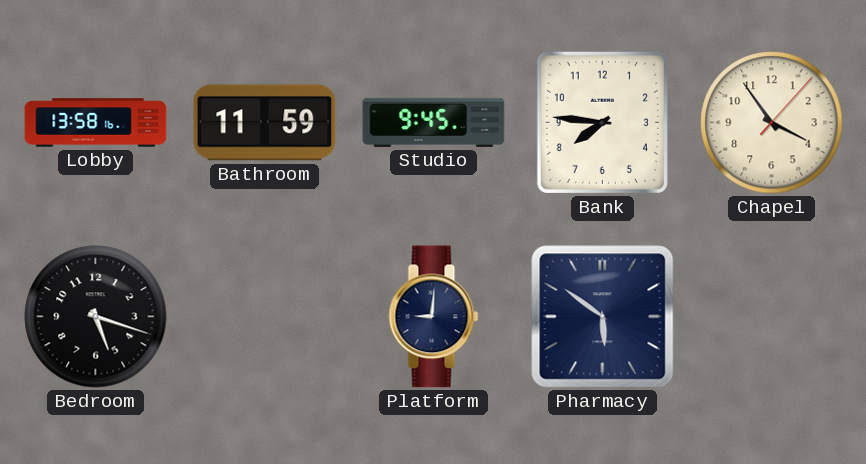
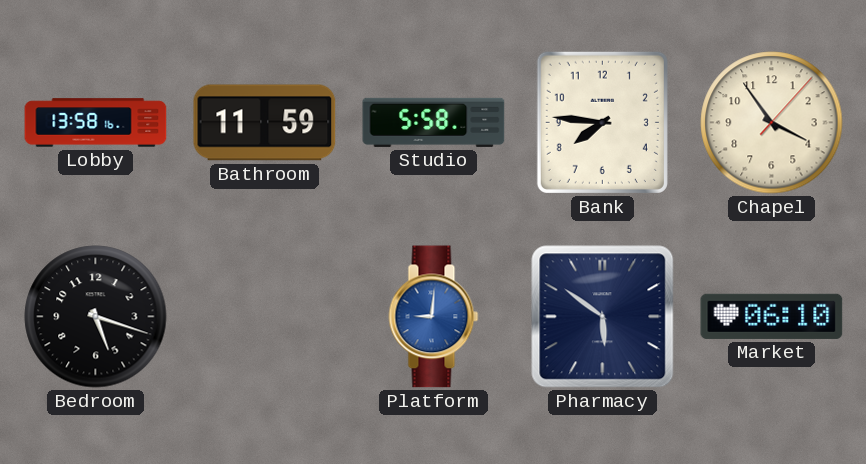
Studio: 9:45 -> 5:58
Platform dial: navy -> blue
Market: none -> 06:10
